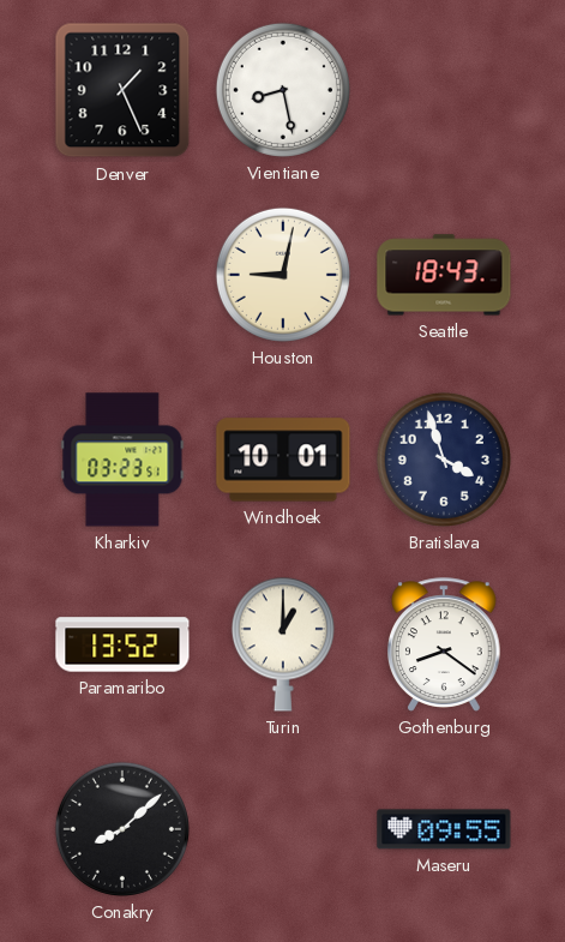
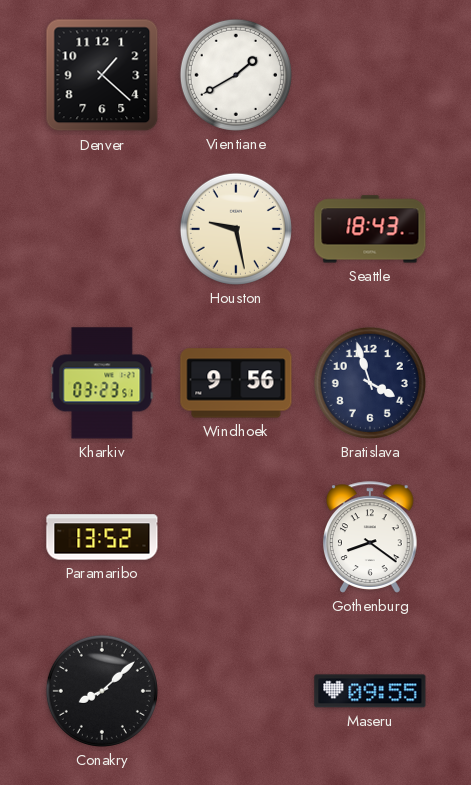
Denver: 1:26 -> 1:22
Vientiane: 8:28 -> 1:40
Houston: 9:02 -> 9:28
Windhoek: 10:01 -> 9:56
Turin: 1:00 -> none
